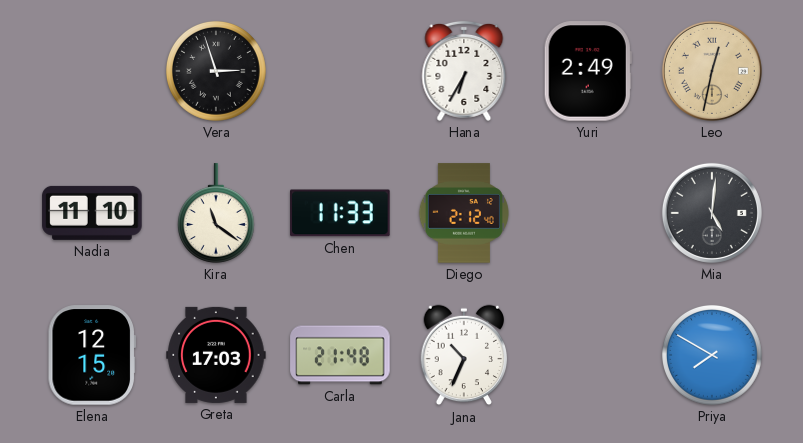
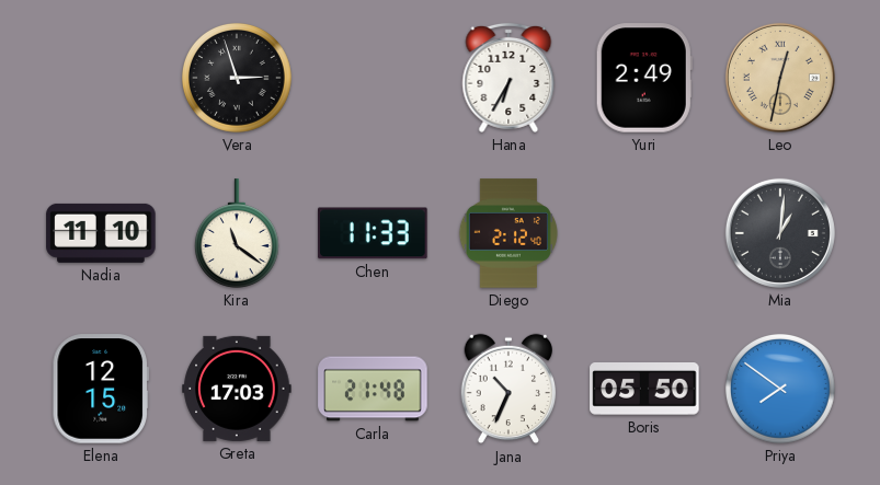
Mia: 5:01 -> 1:01
Boris: none -> 05:50
Priya: 7:50 -> 7:51
